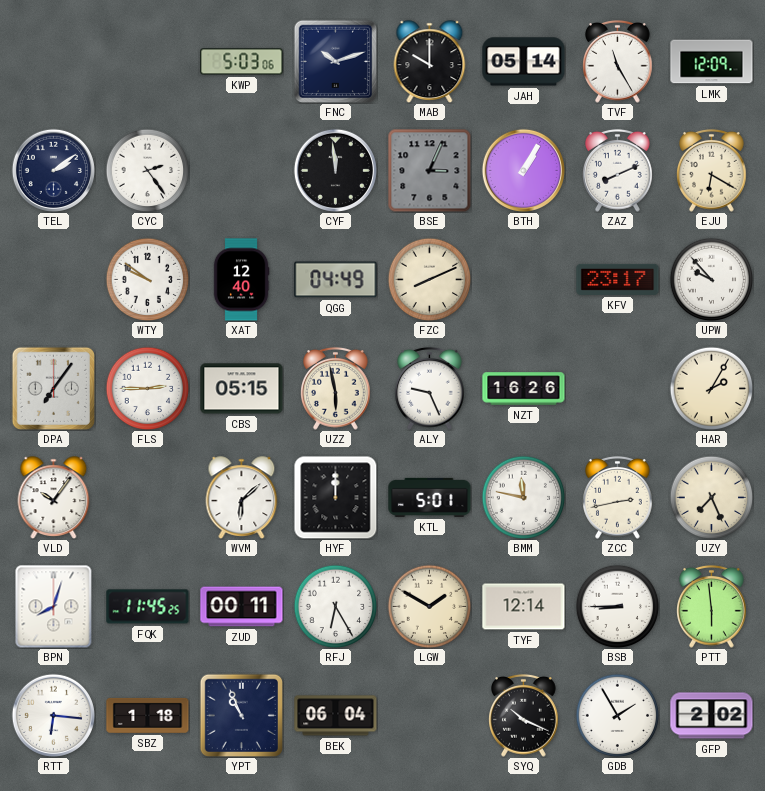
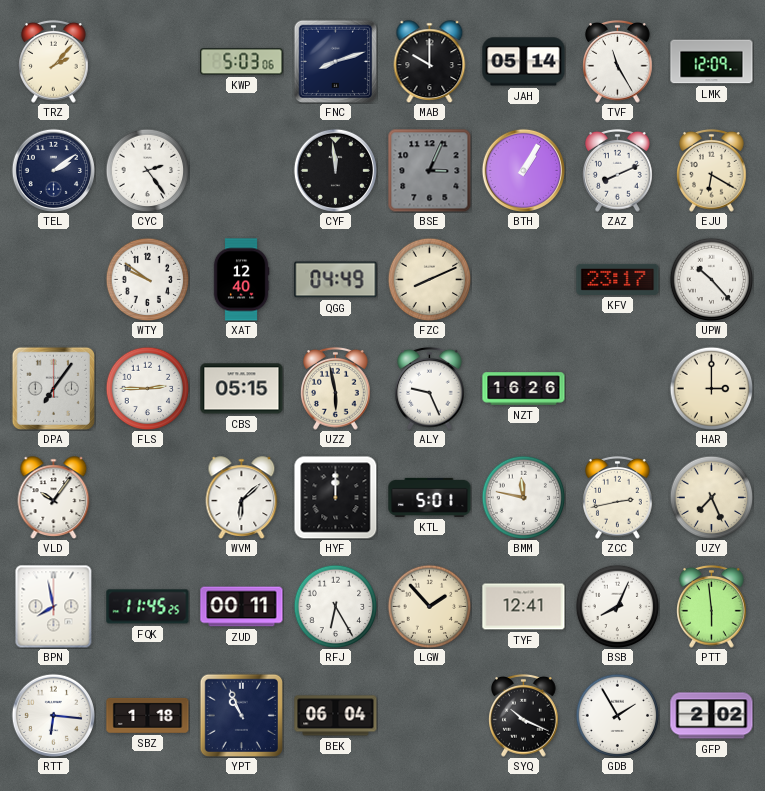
TRZ: none -> 2:07
FNC: 10:12 -> 8:12
UPW: 9:53 -> 10:23
HAR: 2:05 -> 3:00
BPN: 8:03 -> 7:58
LGW: 1:50 -> 1:53
TYF: 12:14 -> 12:41
BSB: 8:45 -> 8:04
